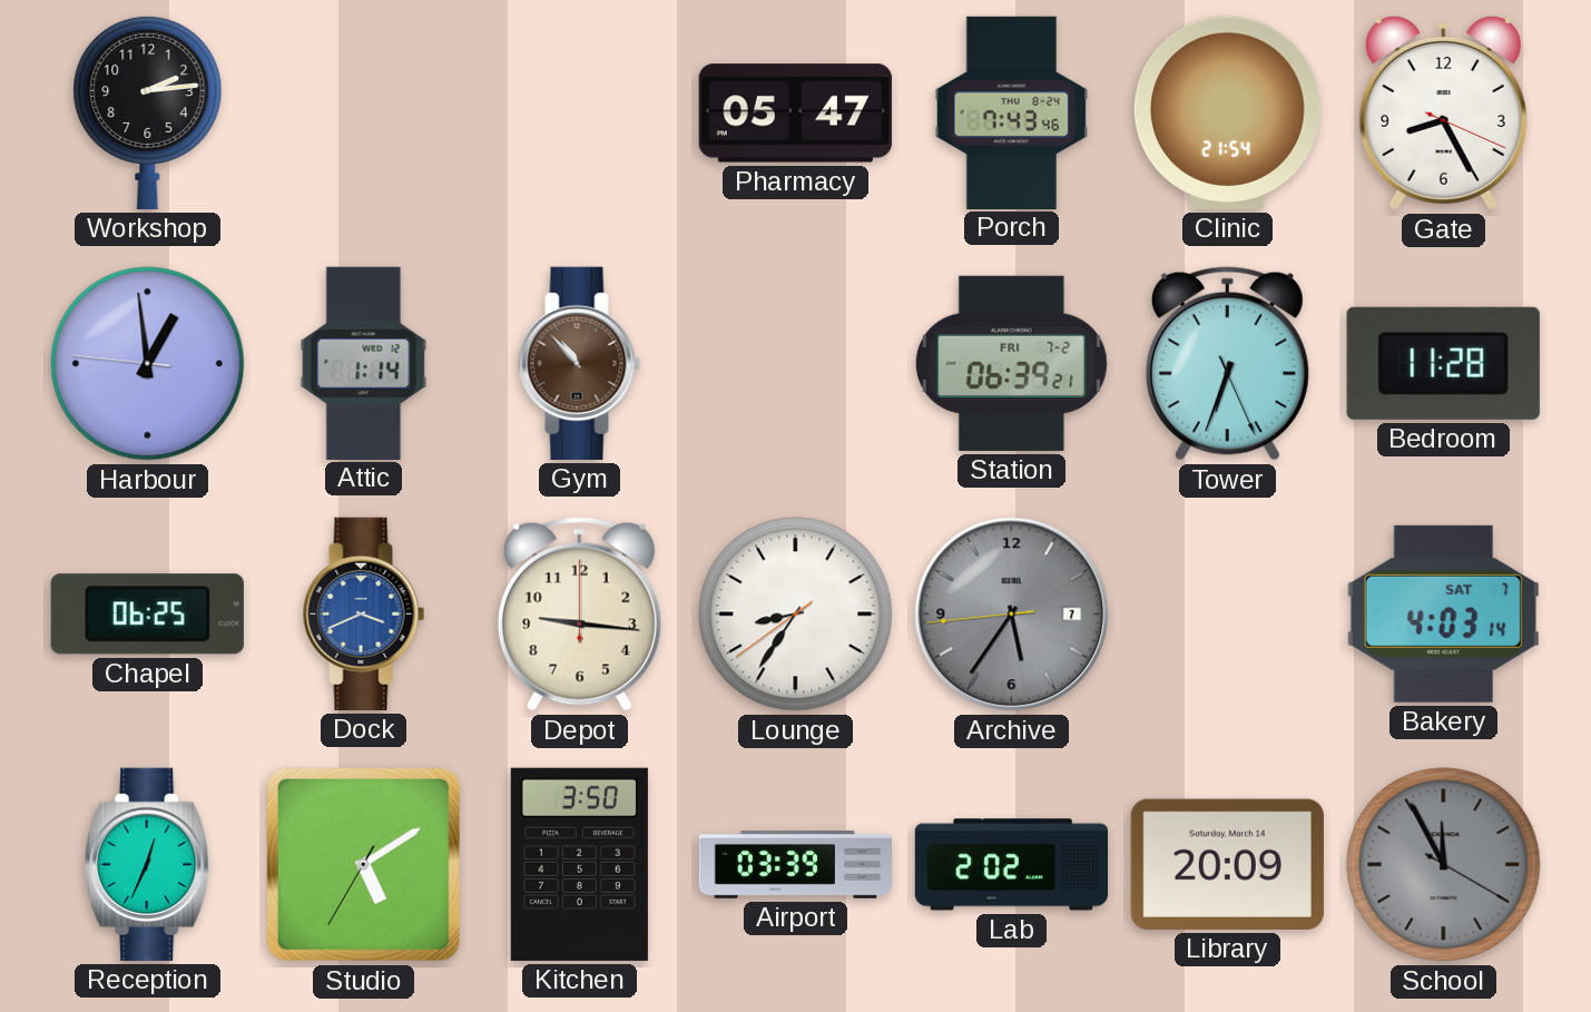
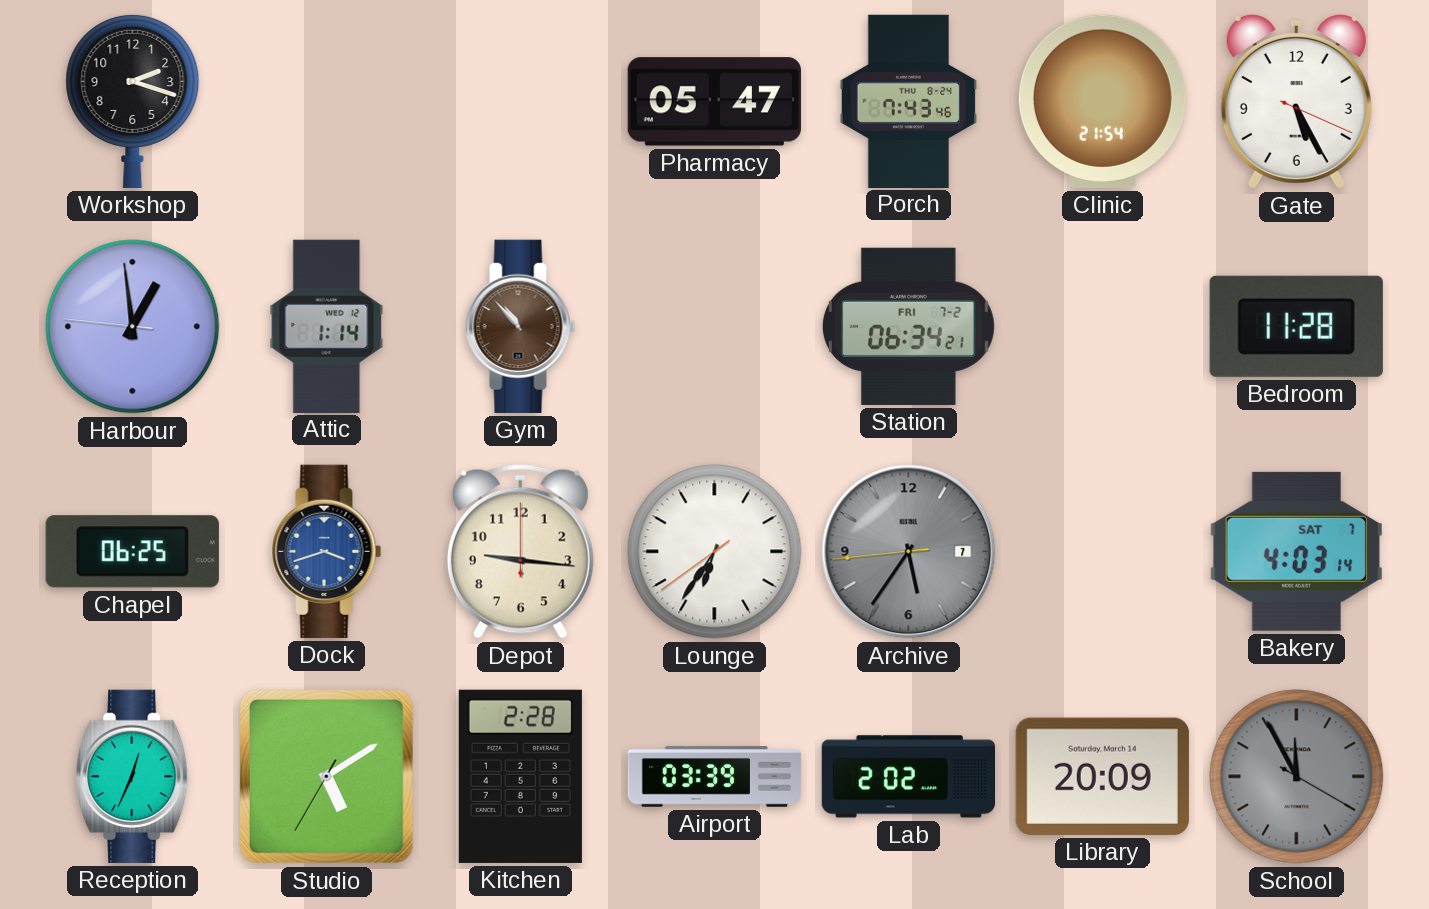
Workshop: 2:14 -> 2:18
Gate: 8:25 -> 5:25
Station: 06:39 -> 06:34
Tower: 6:33 -> none
Dock: 3:41 -> 3:42
Lounge: 8:35 -> 6:35
Kitchen: 3:50 -> 2:28
